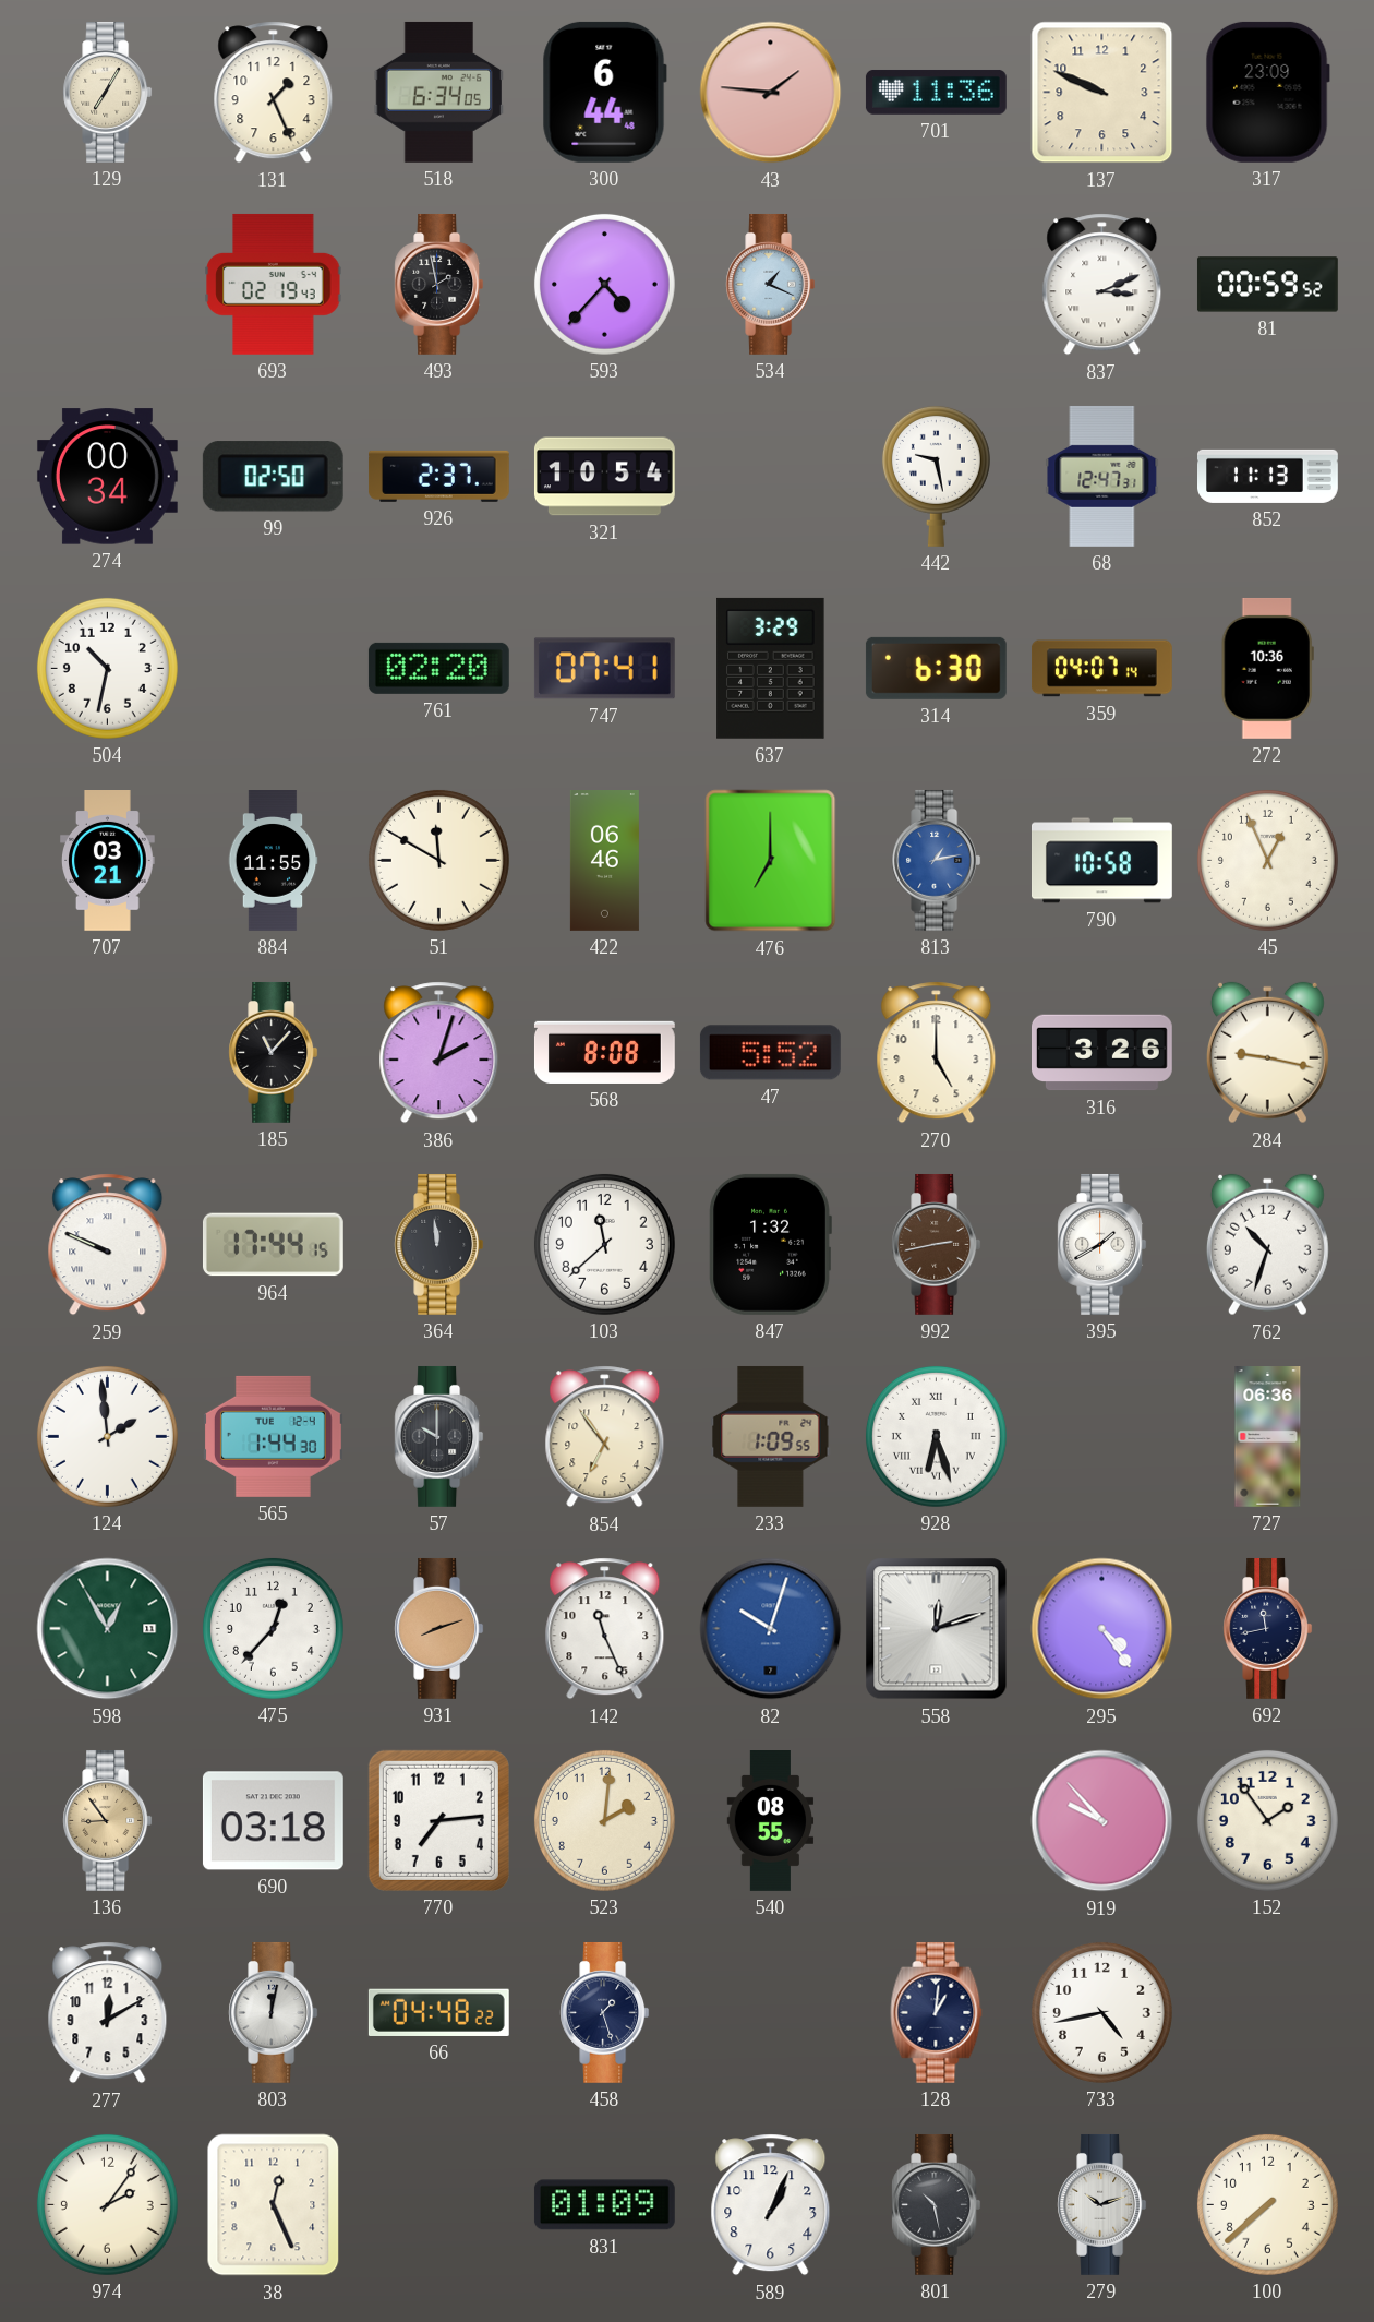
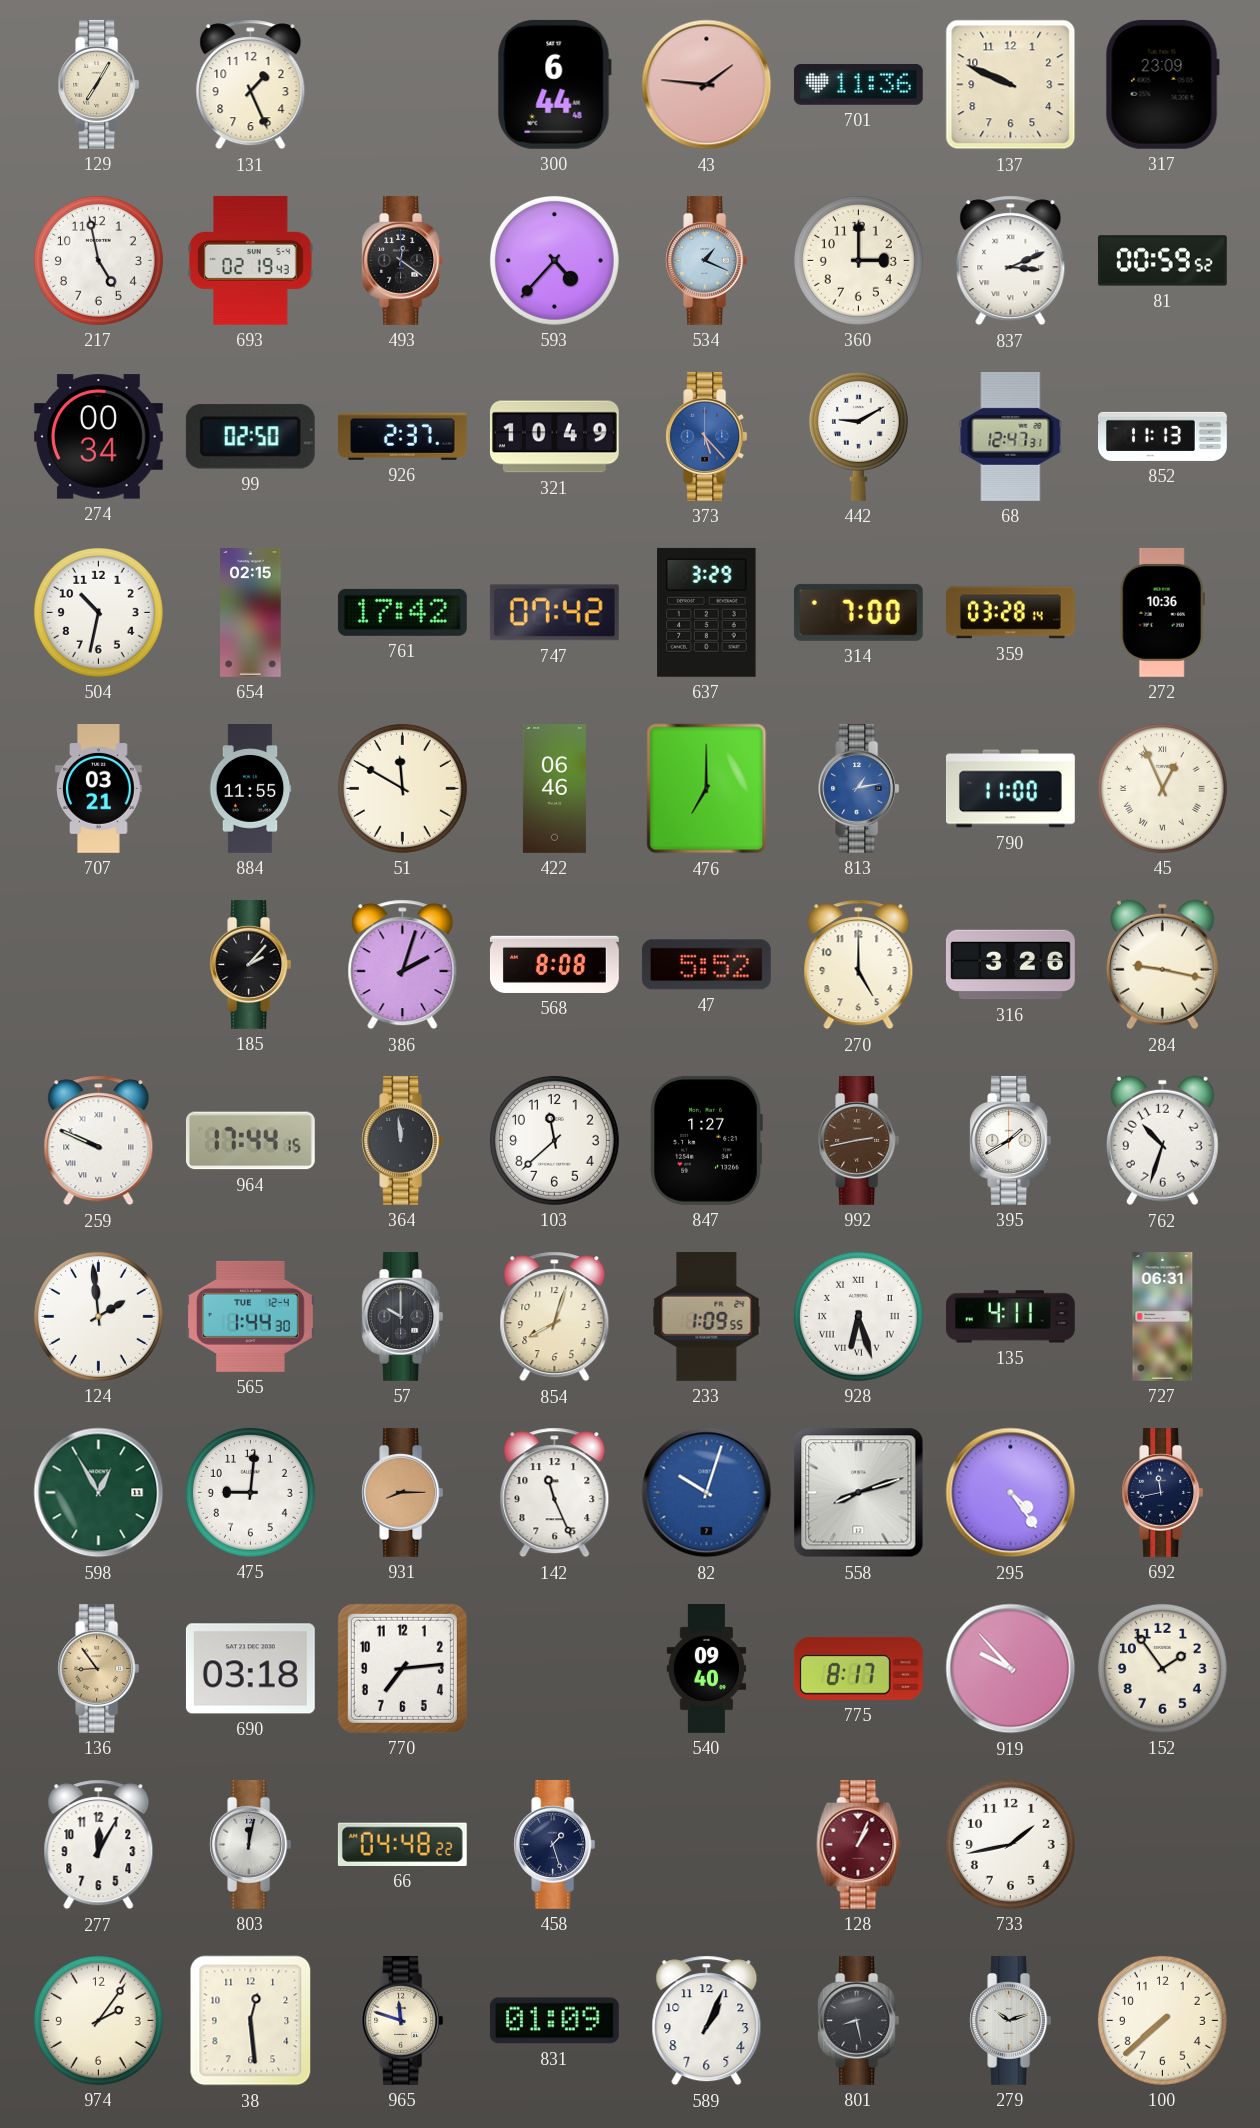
518: 6:34 -> none
217: none -> 4:58
493: 1:58 -> 12:21
360: none -> 3:00
321: 10:54 -> 10:49
373: none -> 5:23
442: 9:28 -> 9:10
654: none -> 02:15
761: 02:20 -> 17:42
747: 07:41 -> 07:42
314: 6:30 -> 7:00
359: 04:07 -> 03:28
790: 10:58 -> 11:00
45 numerals: Arabic -> Roman
185: 11:07 -> 2:07
847: 1:32 -> 1:27
854: 6:54 -> 8:03
135: none -> 4:11
727: 06:36 -> 06:31
475: 12:37 -> 9:01
931: 8:12 -> 8:15
558: 12:12 -> 8:12
523: 2:01 -> none
540: 08:55 -> 09:40
775: none -> 8:17
277: 12:10 -> 12:05
128: 1:01 -> 1:04
128 dial: navy -> burgundy
733: 4:43 -> 1:43
38: 12:26 -> 12:29
965: none -> 11:48
801: 10:28 -> 8:28
